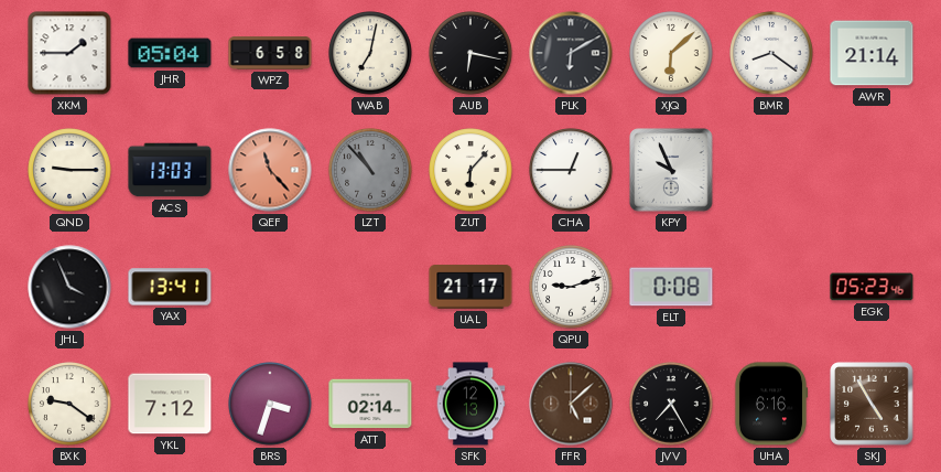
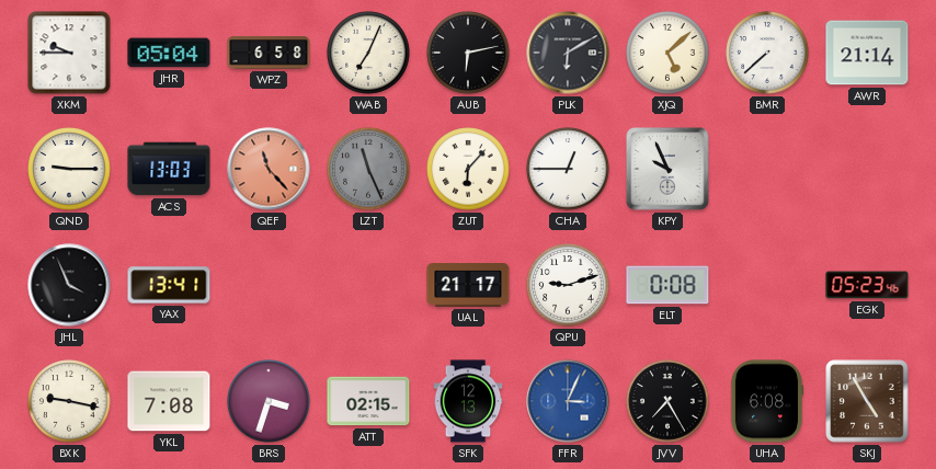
XKM: 1:45 -> 9:45
WAB: 7:02 -> 7:04
AUB: 6:17 -> 6:13
XJQ: 6:08 -> 5:08
BMR: 8:21 -> 7:38
LZT: 10:53 -> 11:26
BXK: 9:21 -> 9:17
YKL: 7:12 -> 7:08
ATT: 02:14 -> 02:15
FFR: 5:08 -> 3:04
FFR dial: brown -> blue
UHA: 6:16 -> 6:08
